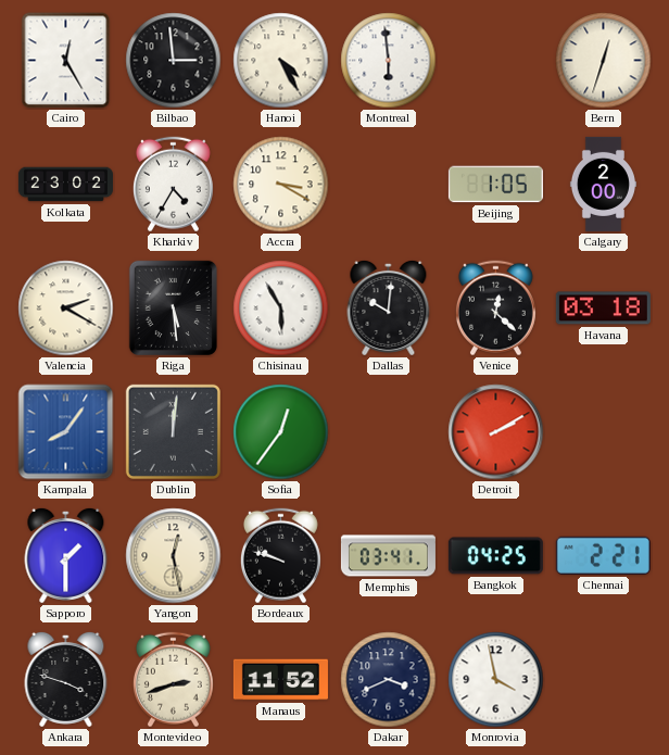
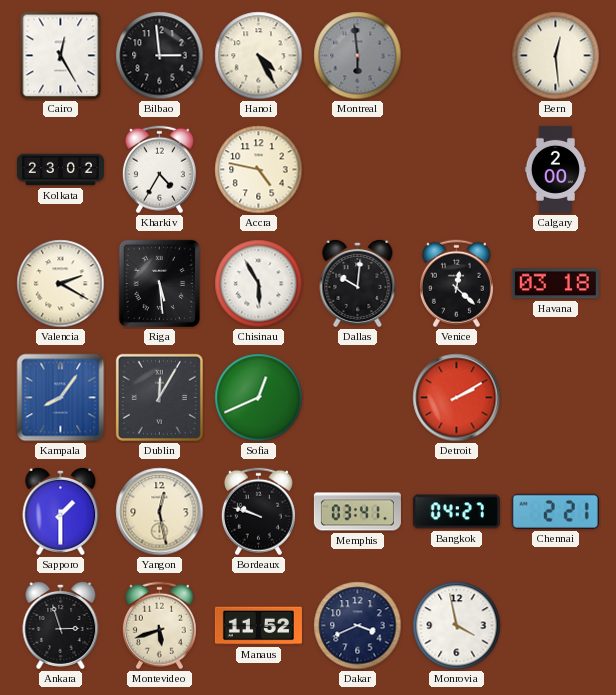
Montreal dial: white -> grey
Bern: 12:33 -> 12:29
Accra: 3:20 -> 4:47
Beijing: 1:05 -> none
Dublin: 12:01 -> 12:05
Sofia: 12:36 -> 12:41
Bangkok: 04:25 -> 04:27
Ankara: 3:48 -> 2:57
Montevideo: 2:42 -> 5:42
